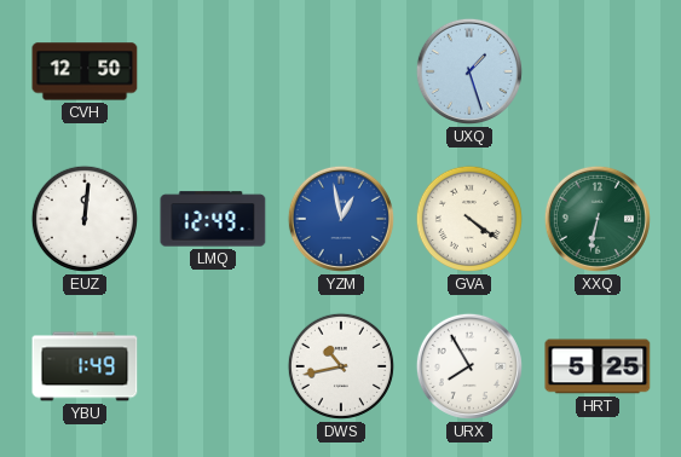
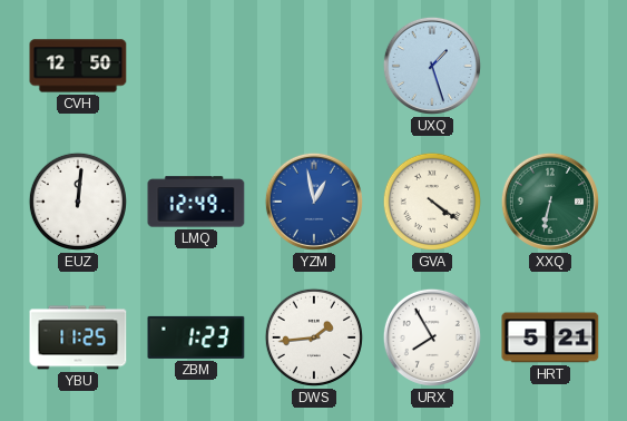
YBU: 1:49 -> 11:25
ZBM: none -> 1:23
DWS: 10:43 -> 1:44
HRT: 5:25 -> 5:21
